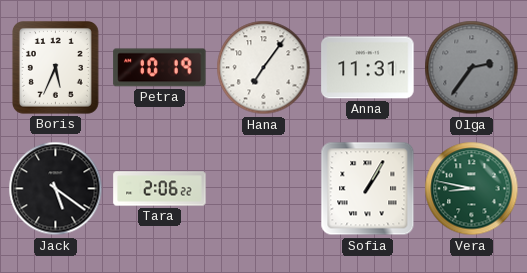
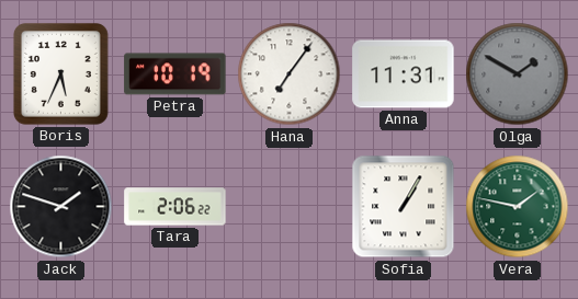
Olga: 2:36 -> 1:50
Jack: 5:21 -> 1:48
Vera: 8:47 -> 1:47
